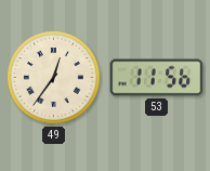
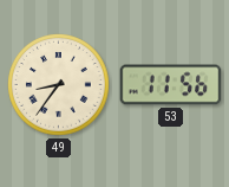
49: 12:36 -> 8:36
